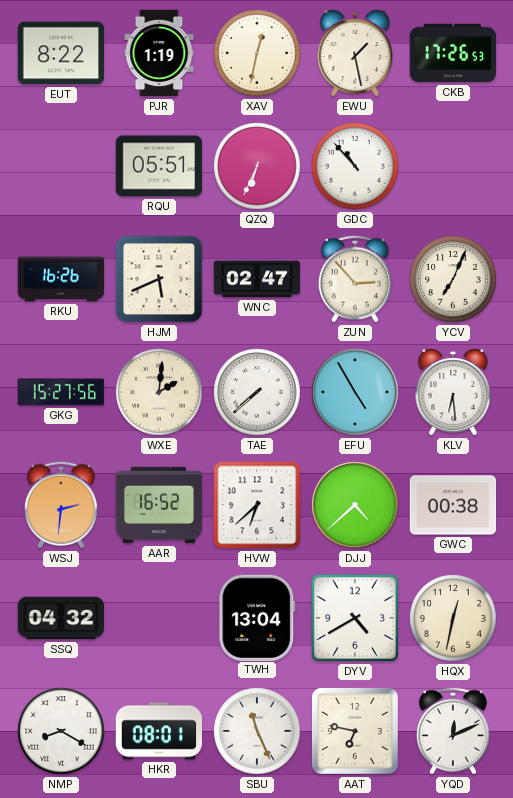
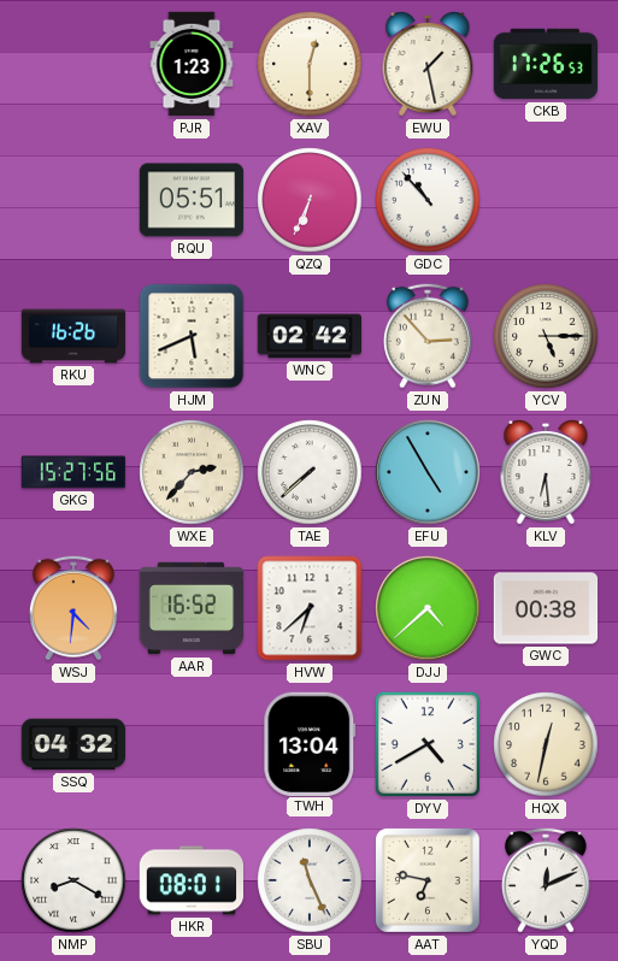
EUT: 8:22 -> none
PJR: 1:19 -> 1:23
XAV: 12:32 -> 12:30
WNC: 02:47 -> 02:42
YCV: 7:04 -> 5:15
WXE: 2:01 -> 2:37
WSJ: 2:31 -> 4:31
